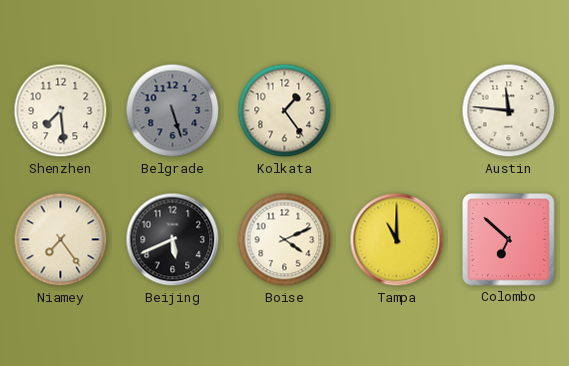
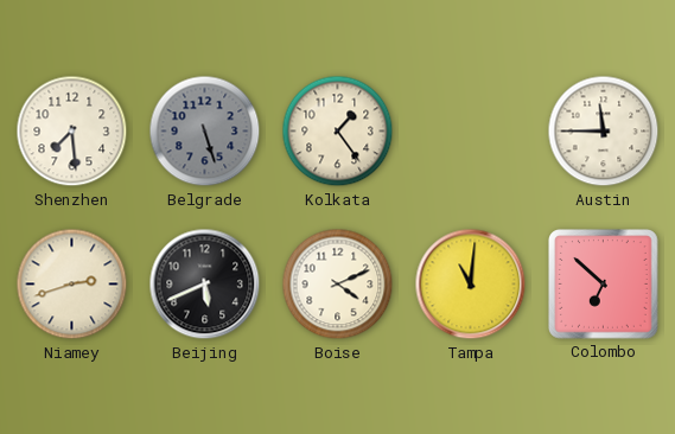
Austin: 11:46 -> 11:45
Niamey: 7:24 -> 2:42
Tampa: 11:00 -> 11:01
